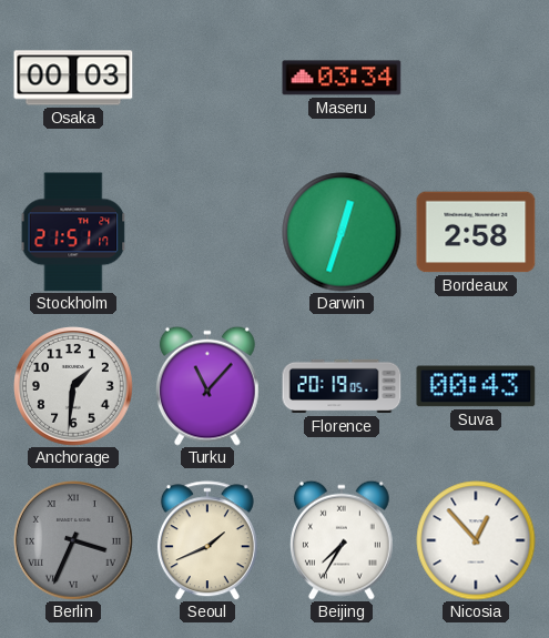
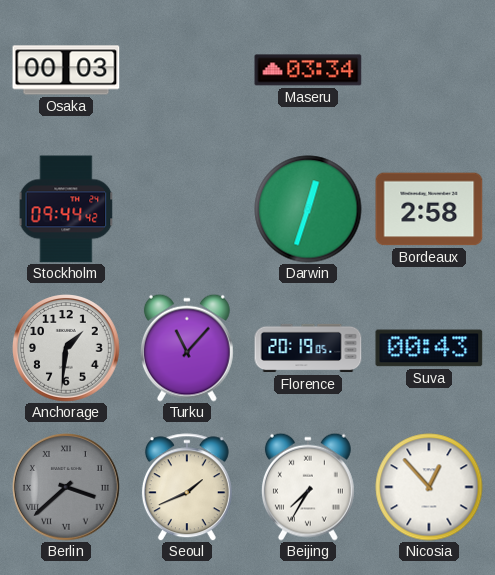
Stockholm: 21:51 -> 09:44
Berlin: 3:34 -> 3:38
